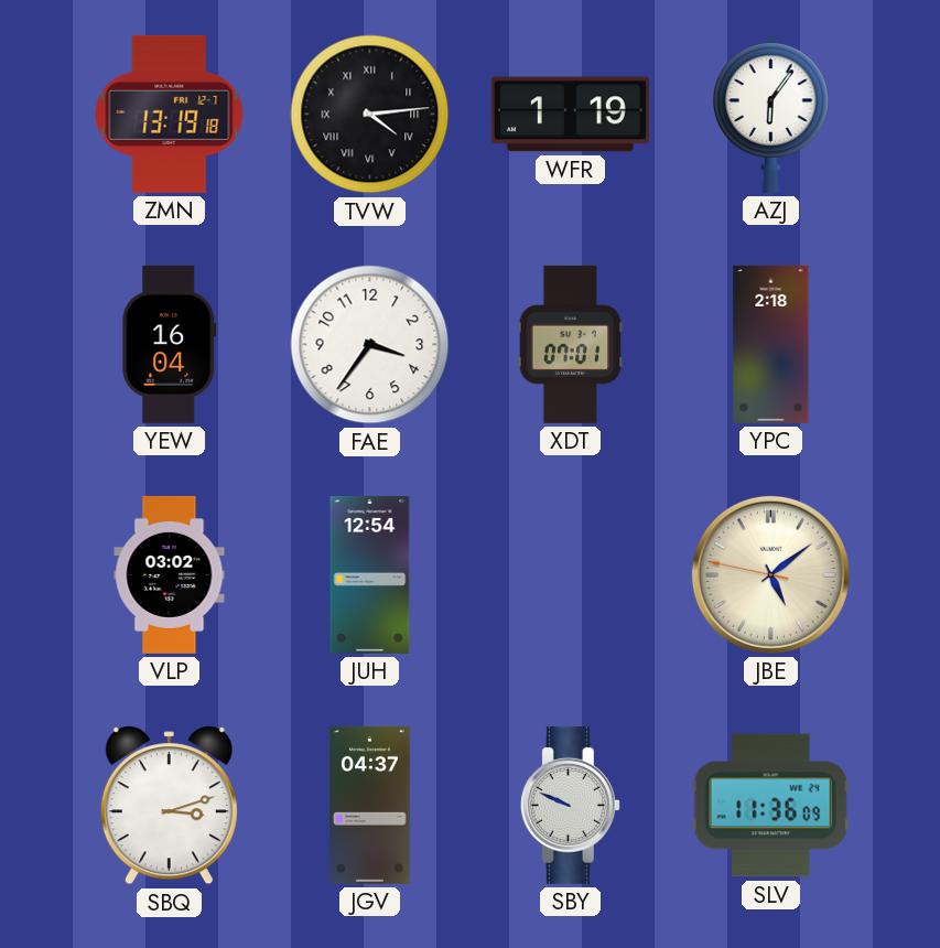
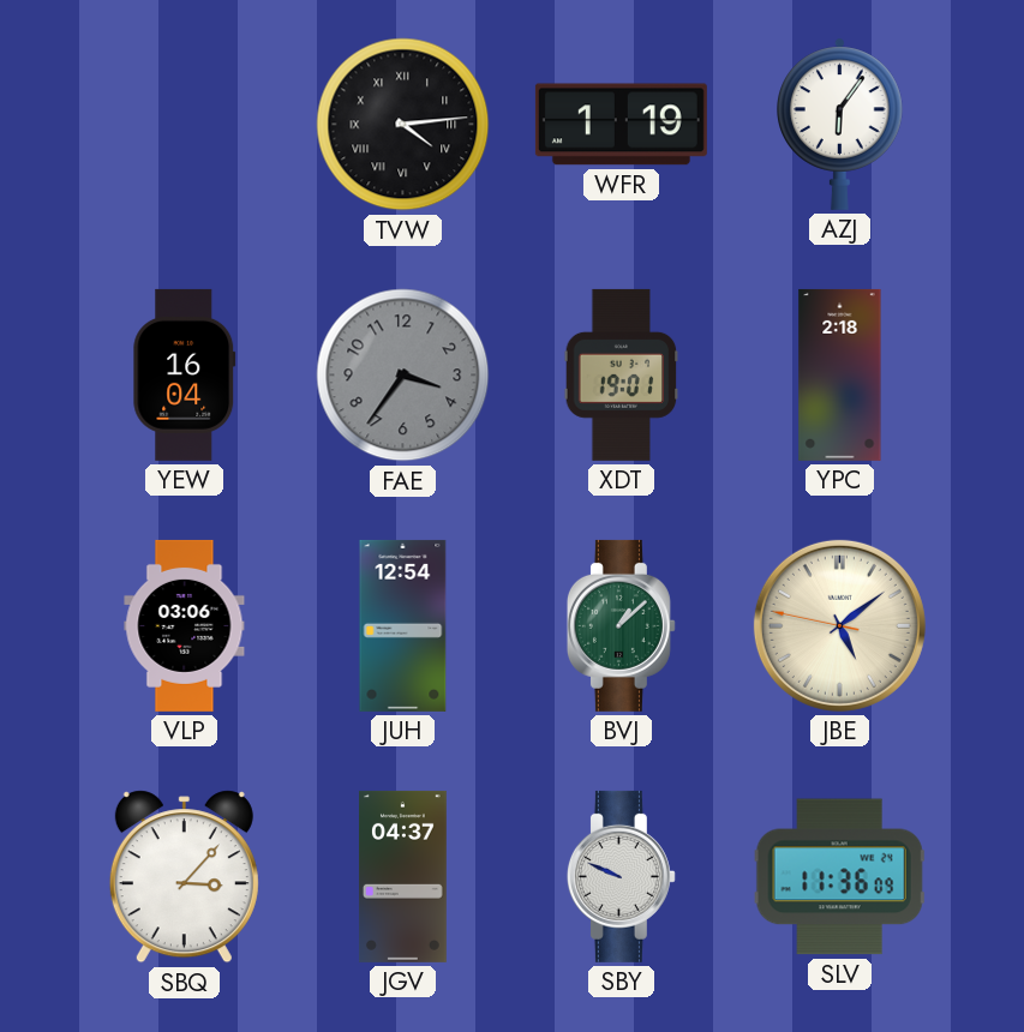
ZMN: 13:19 -> none
FAE dial: white -> grey
XDT: 07:01 -> 19:01
VLP: 03:02 -> 03:06
BVJ: none -> 1:08
SBQ: 3:12 -> 3:07
